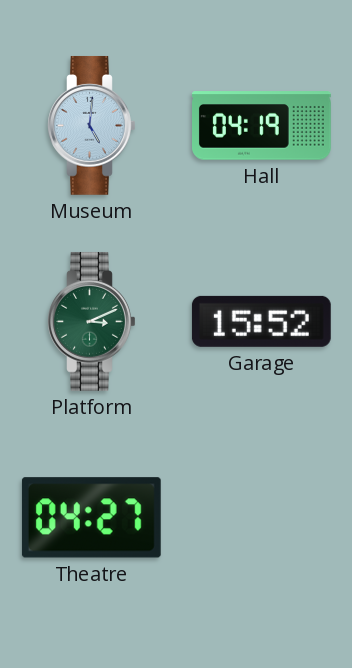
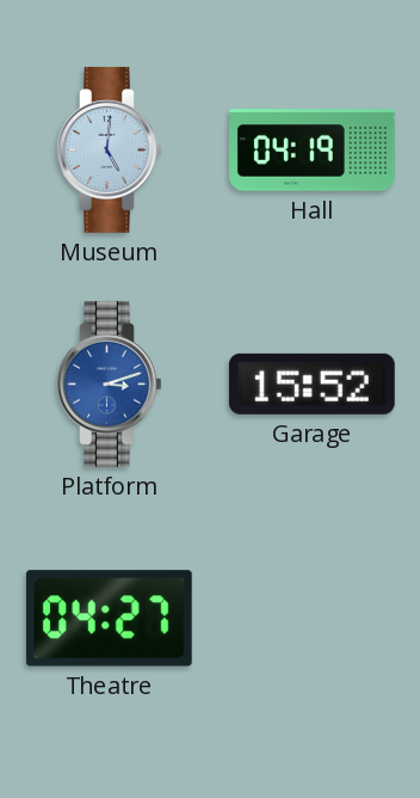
Platform: 3:11 -> 3:12
Platform dial: green -> blue
